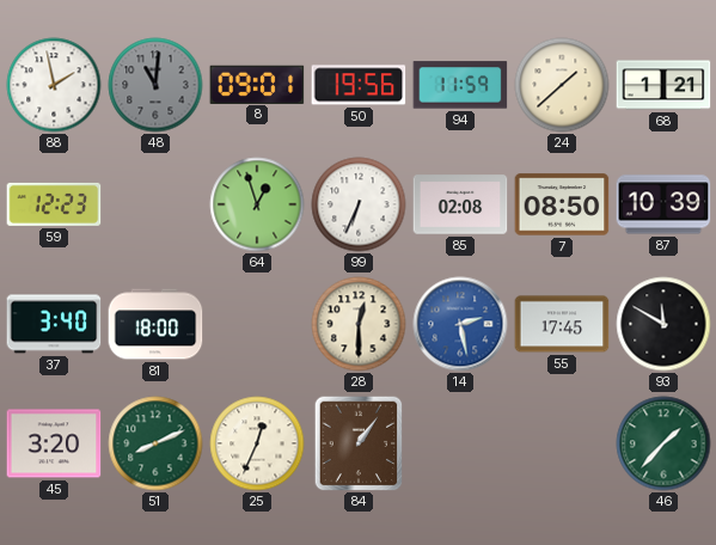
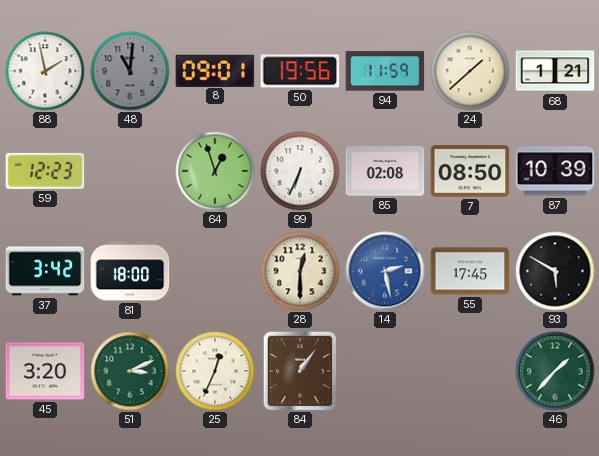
37: 3:40 -> 3:42
93: 11:50 -> 5:50
51: 8:11 -> 3:11
